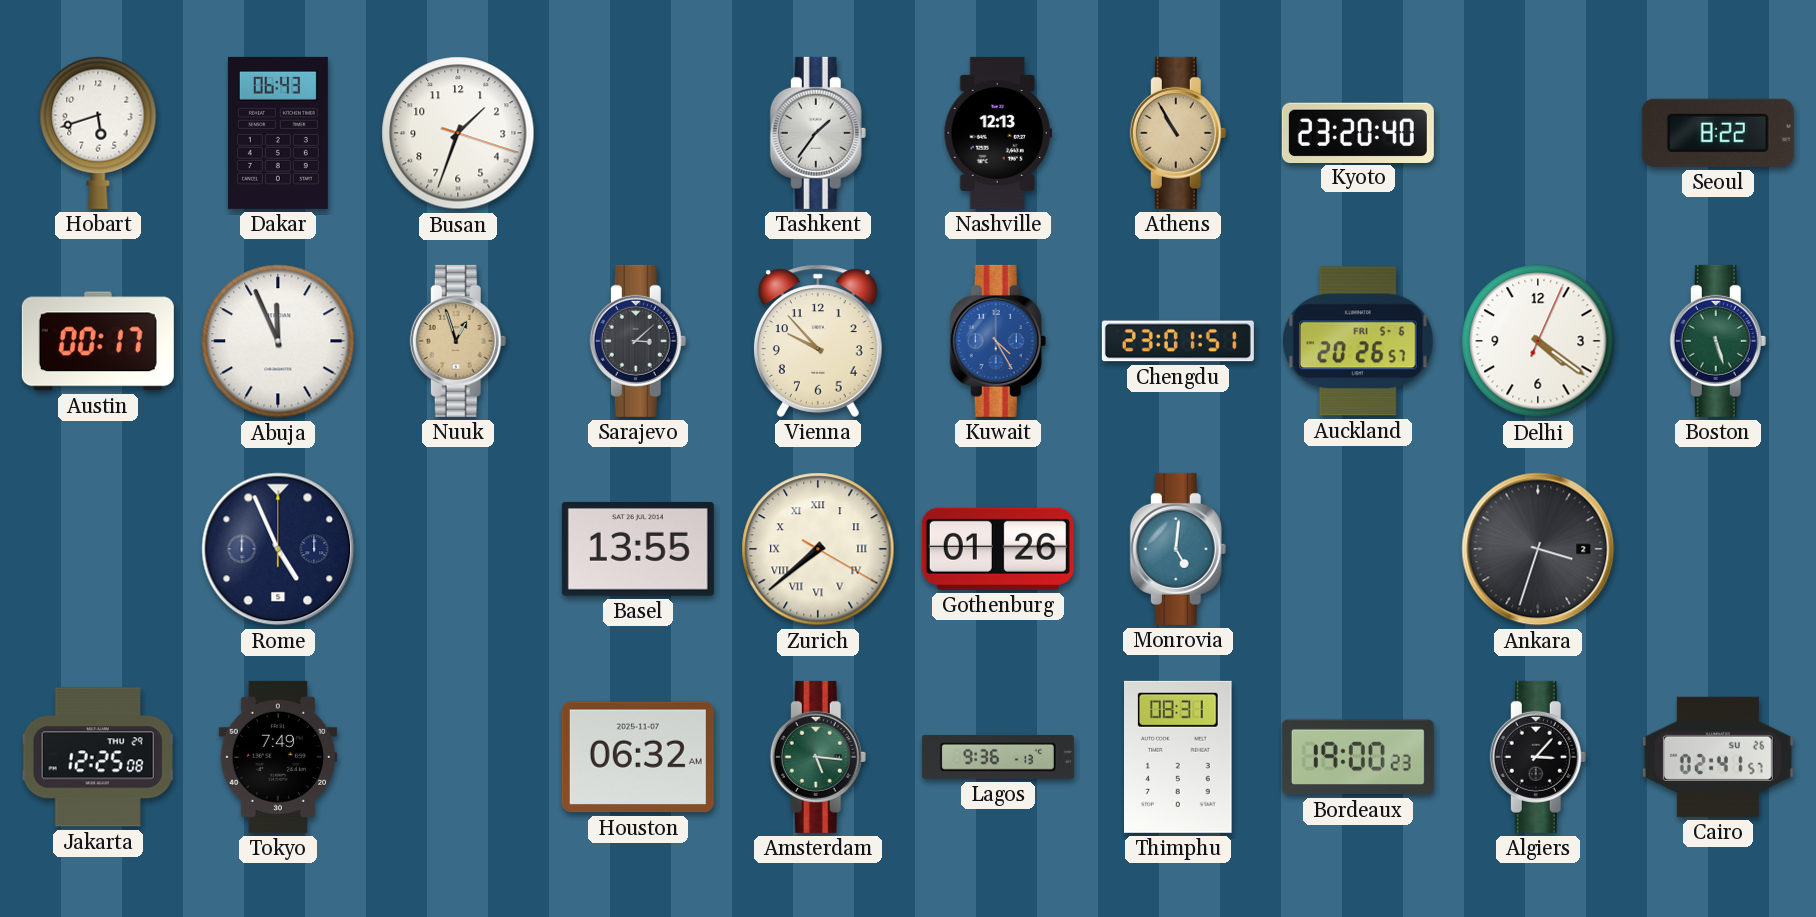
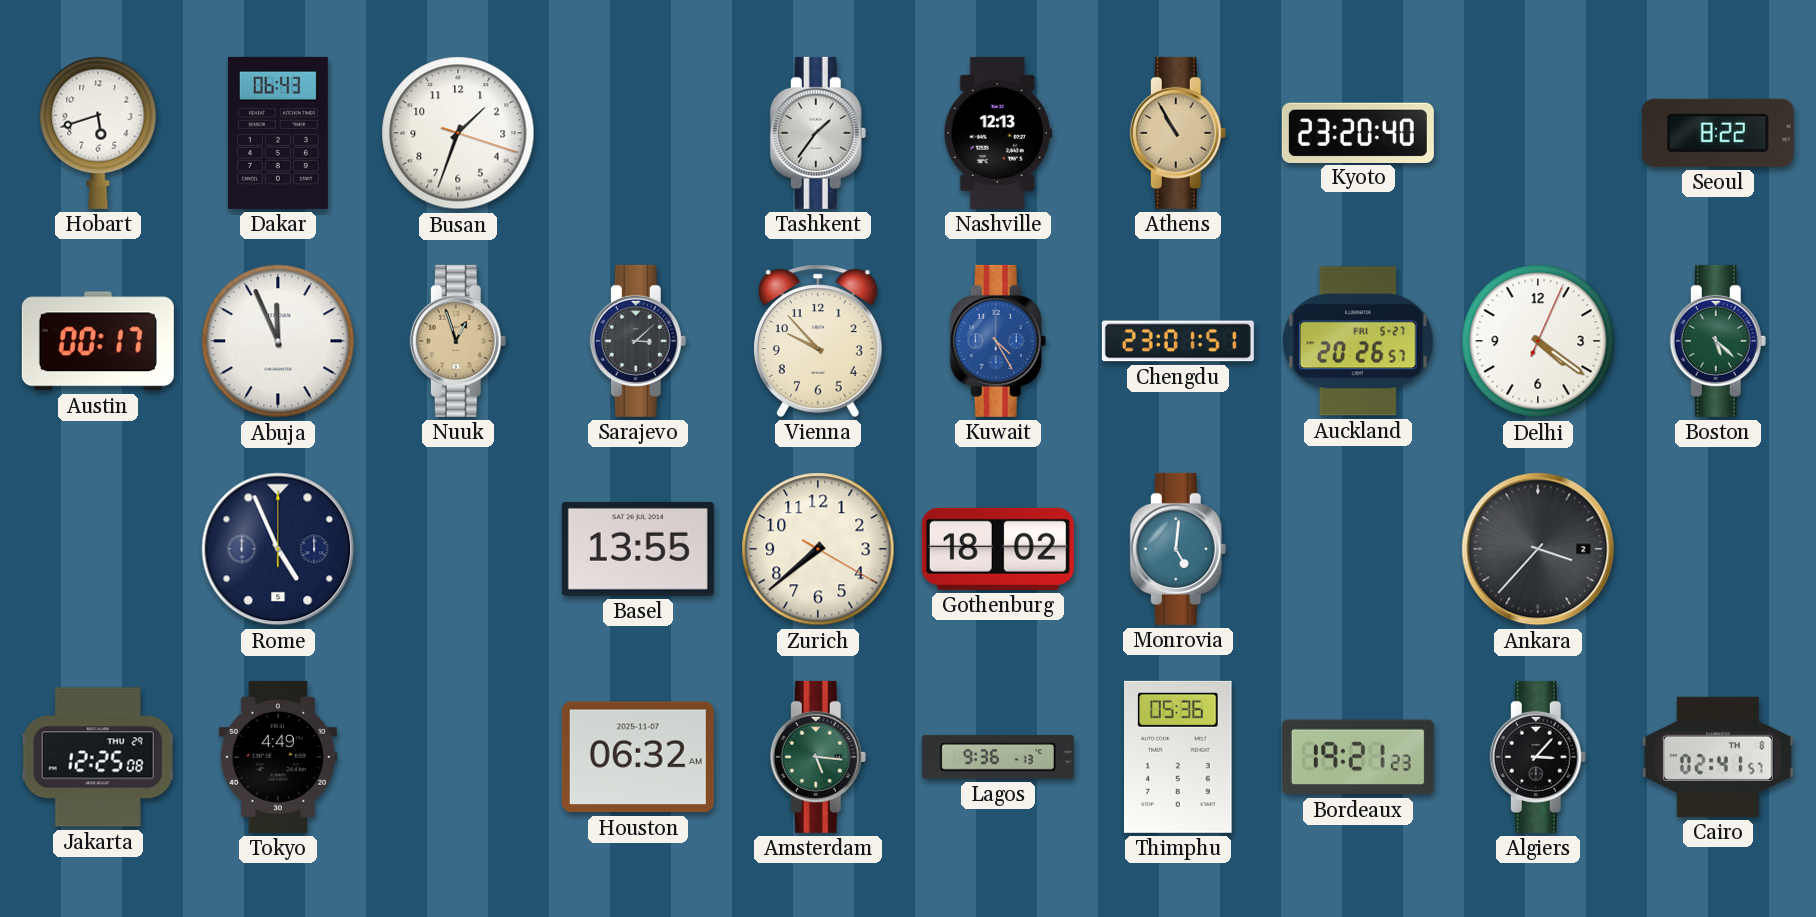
Auckland date: FRI 5-6 -> FRI 5-27
Boston: 5:27 -> 5:22
Zurich numerals: Roman -> Arabic
Gothenburg: 01:26 -> 18:02
Ankara: 3:33 -> 3:37
Tokyo: 7:49 -> 4:49
Thimphu: 08:31 -> 05:36
Bordeaux: 19:00 -> 19:21
Cairo date: SU 26 -> TH 8
